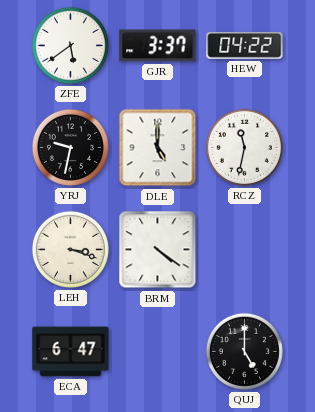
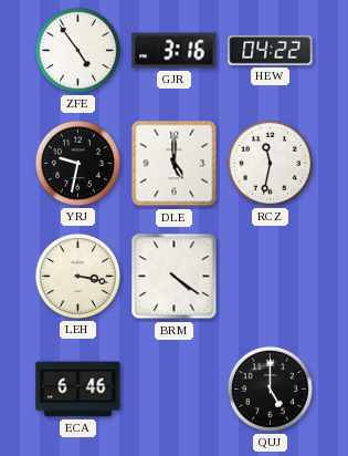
ZFE: 5:39 -> 4:54
GJR: 3:37 -> 3:16
LEH: 3:18 -> 3:17
ECA: 6:47 -> 6:46
